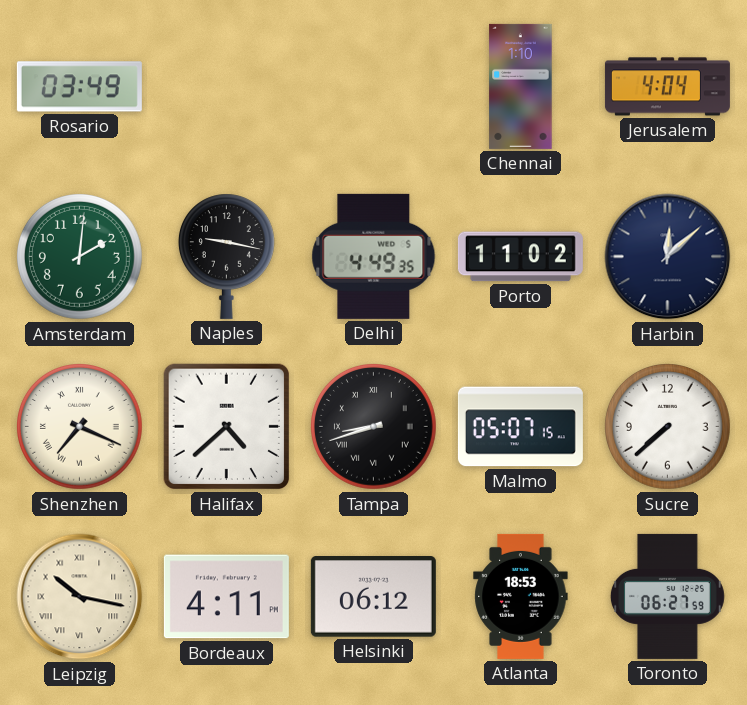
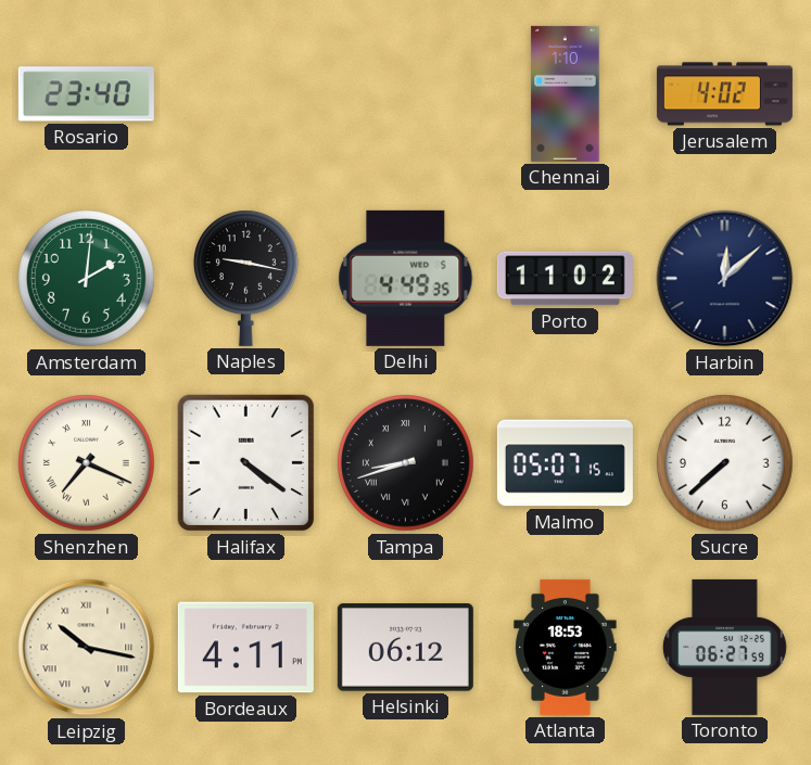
Rosario: 03:49 -> 23:40
Jerusalem: 4:04 -> 4:02
Halifax: 4:38 -> 4:21
